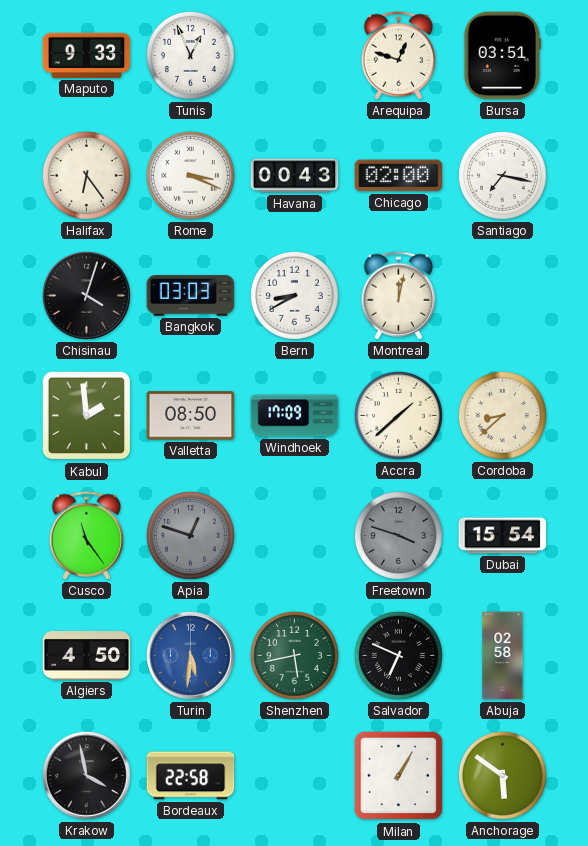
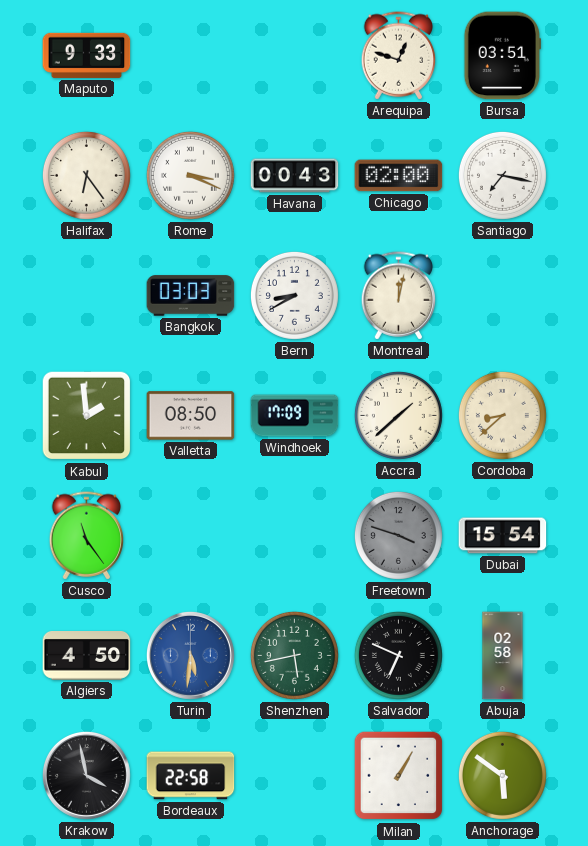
Tunis: 12:56 -> none
Chisinau: 4:03 -> none
Apia: 12:48 -> none
